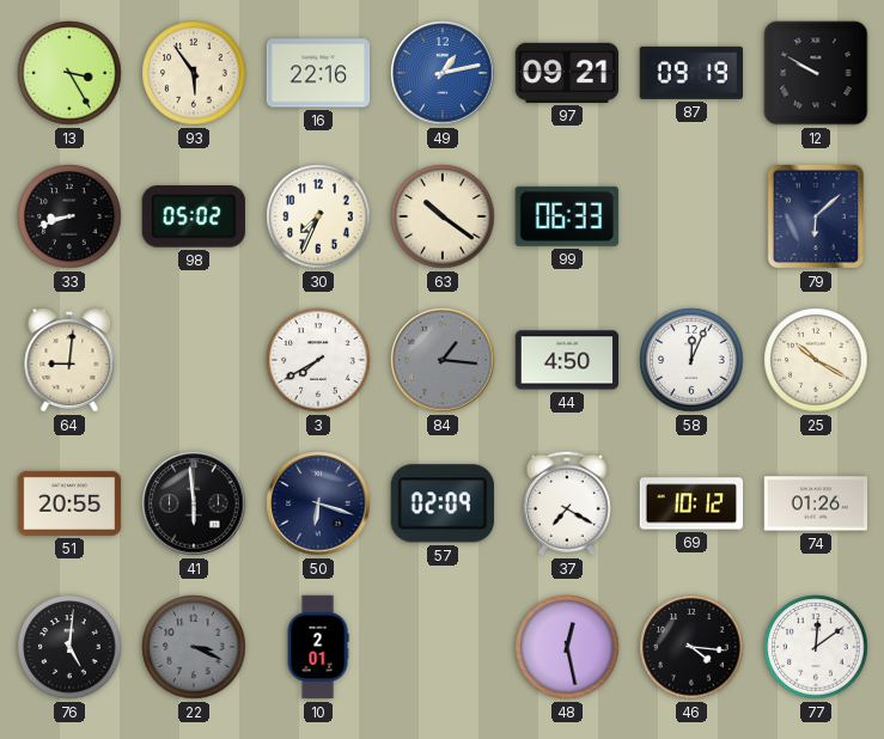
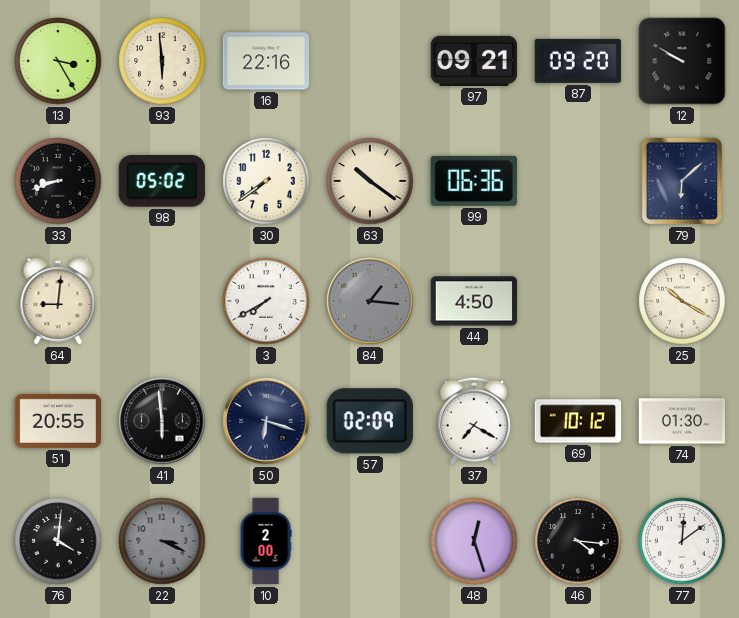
93: 5:54 -> 5:59
49: 1:13 -> none
87: 09:19 -> 09:20
30: 7:34 -> 7:39
99: 06:33 -> 06:36
58: 12:04 -> none
74: 01:26 -> 01:30
76: 5:01 -> 4:01
10: 2:01 -> 2:00
48: 12:28 -> 12:27
